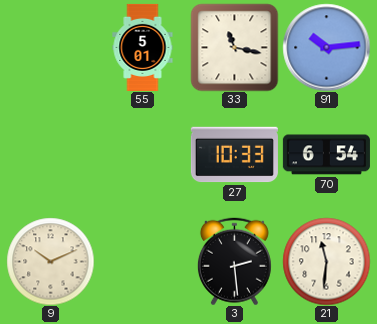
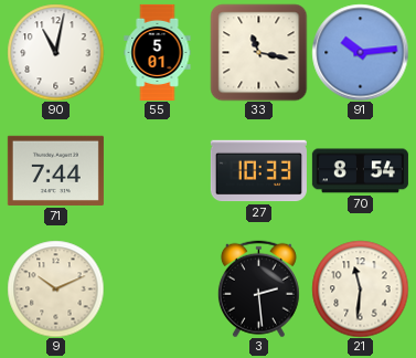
90: none -> 11:02
71: none -> 7:44
70: 6:54 -> 8:54
